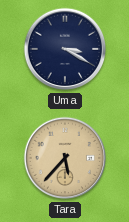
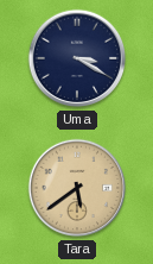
Tara: 5:37 -> 5:39
